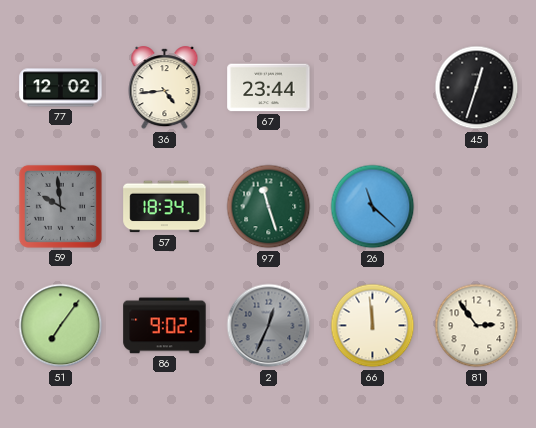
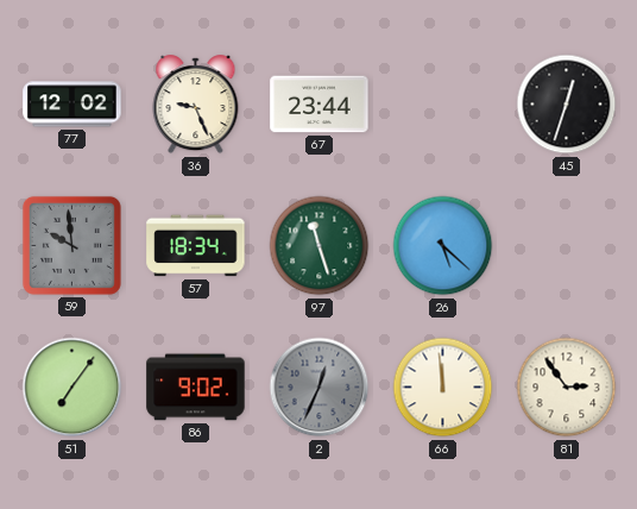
36: 4:44 -> 9:26
26: 11:22 -> 5:22
